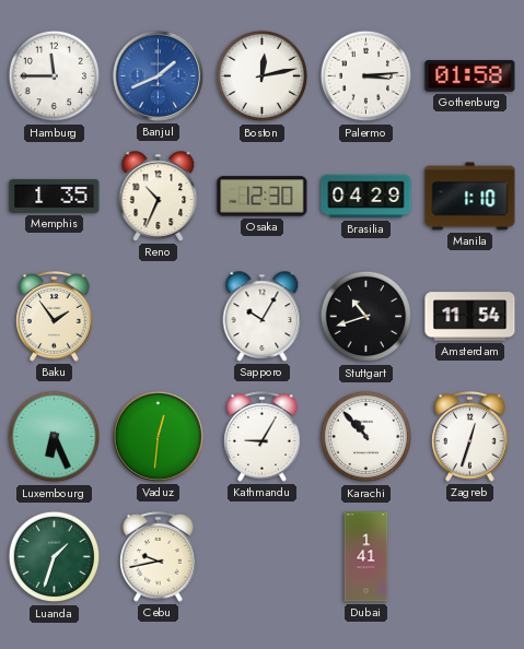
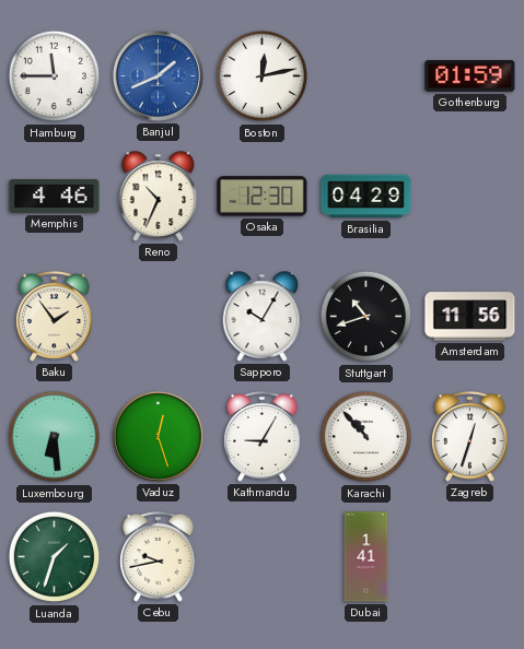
Palermo: 3:14 -> none
Gothenburg: 01:58 -> 01:59
Memphis: 1:35 -> 4:46
Manila: 1:10 -> none
Amsterdam: 11:54 -> 11:56
Luxembourg: 6:26 -> 6:29
Vaduz: 12:31 -> 12:27
